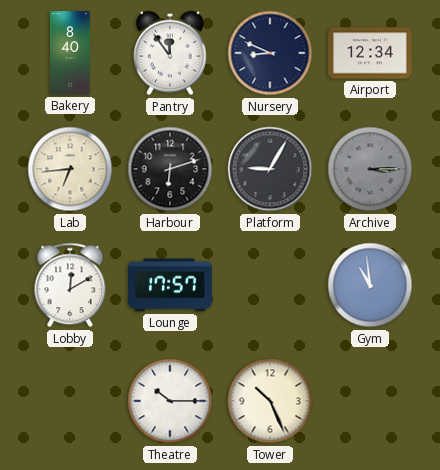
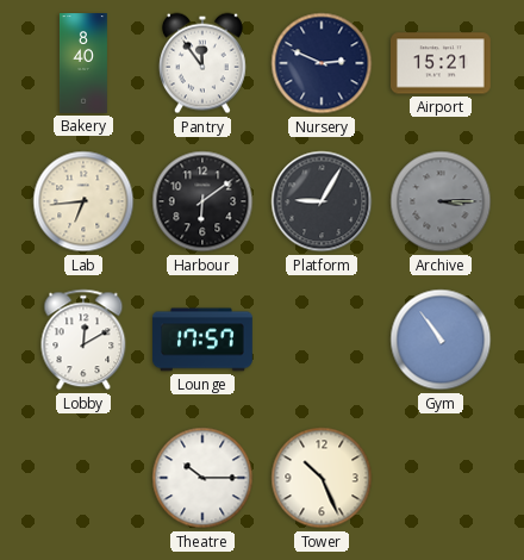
Nursery: 8:49 -> 2:49
Airport: 12:34 -> 15:21
Harbour: 6:12 -> 6:09
Gym: 10:59 -> 10:54
